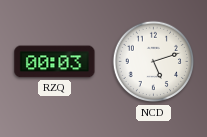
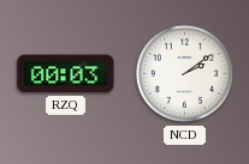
NCD: 5:12 -> 2:09
